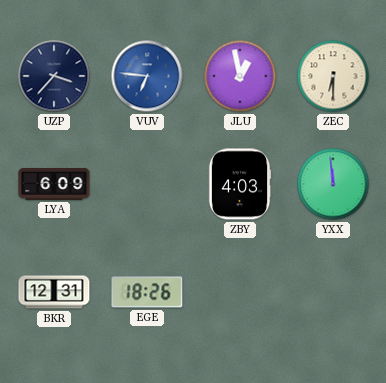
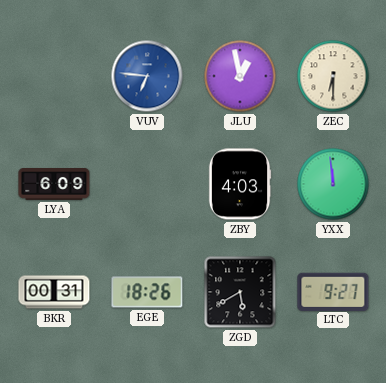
UZP: 3:37 -> none
BKR: 12:31 -> 00:31
ZGD: none -> 5:40
LTC: none -> 9:27
